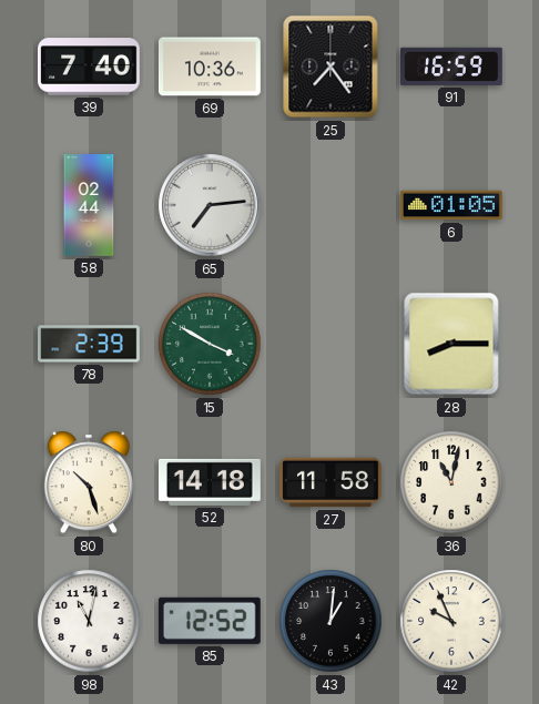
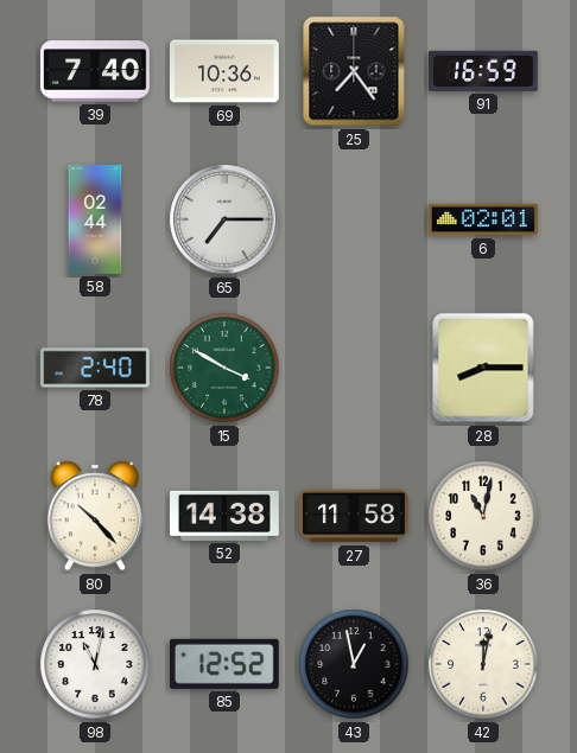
65: 7:14 -> 7:15
6: 01:05 -> 02:01
78: 2:39 -> 2:40
80: 10:27 -> 10:23
52: 14:18 -> 14:38
43: 1:01 -> 12:58
42: 9:56 -> 12:02
